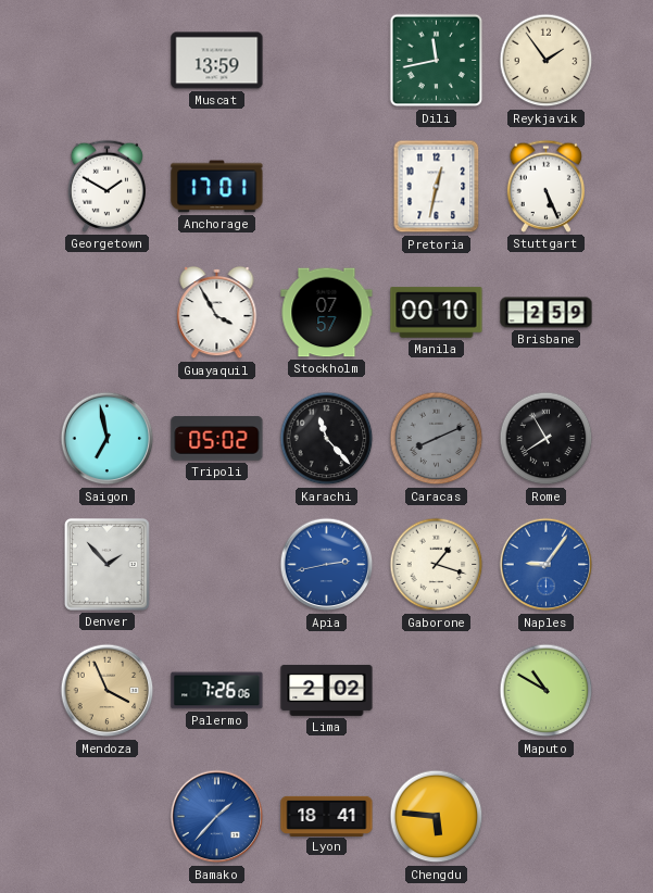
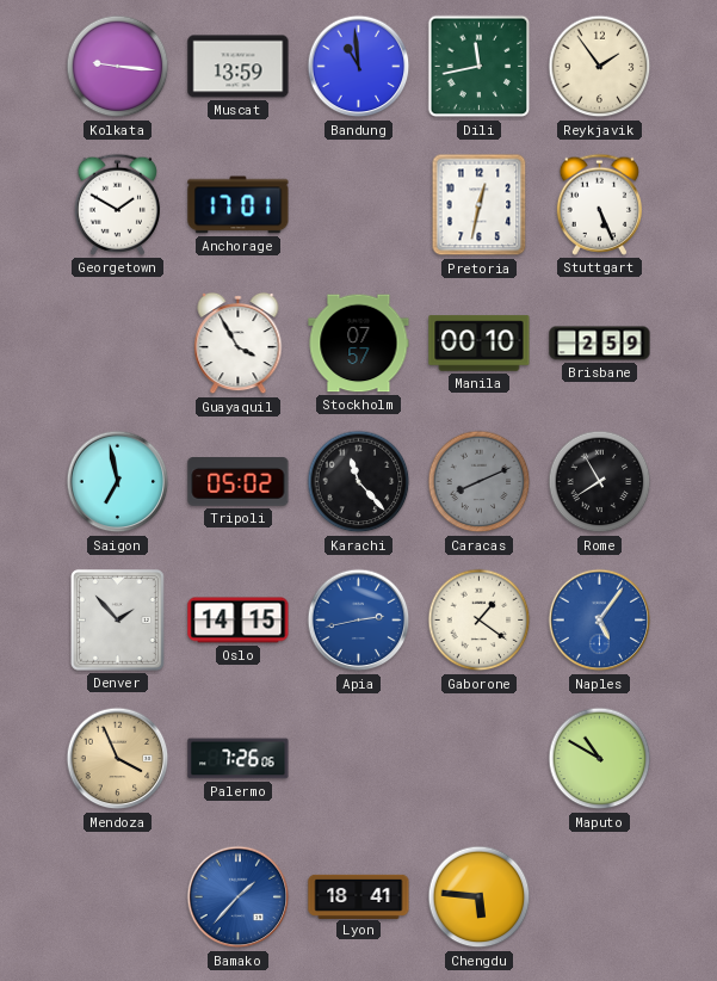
Kolkata: none -> 9:16
Bandung: none -> 10:59
Oslo: none -> 14:15
Gaborone: 1:18 -> 1:21
Naples: 9:06 -> 5:06
Lima: 2:02 -> none
